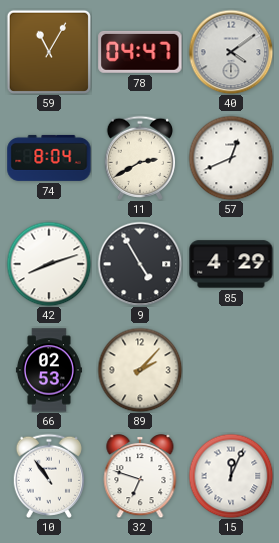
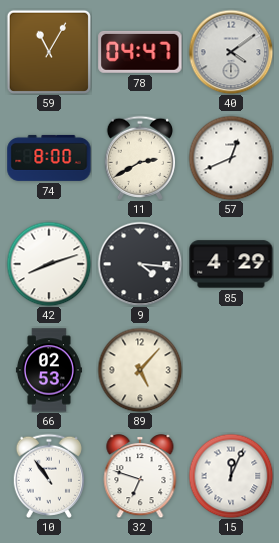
74: 8:04 -> 8:00
9: 4:55 -> 4:16
89: 2:07 -> 5:07
